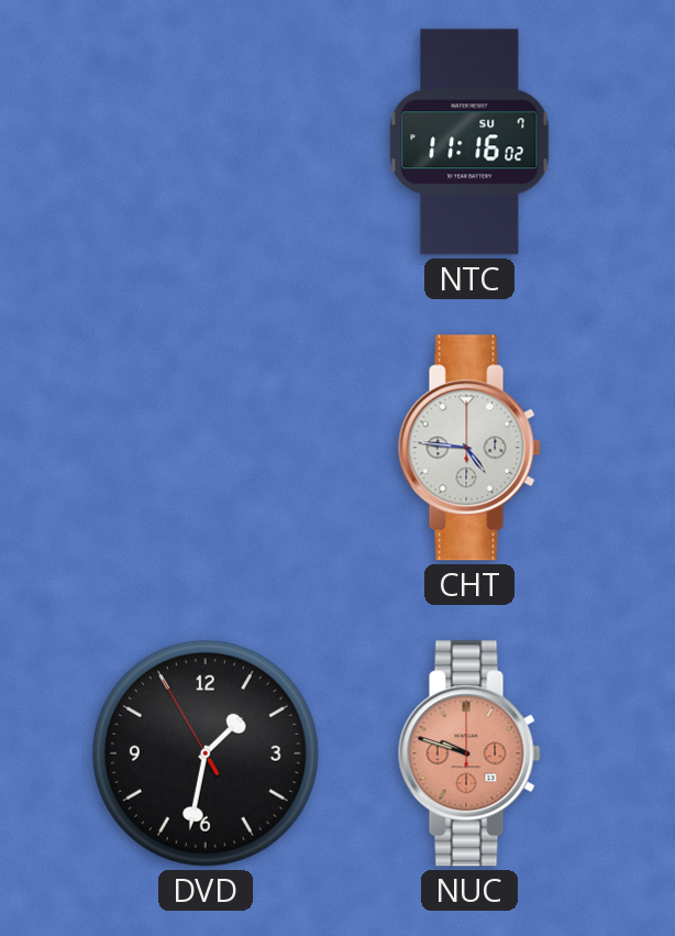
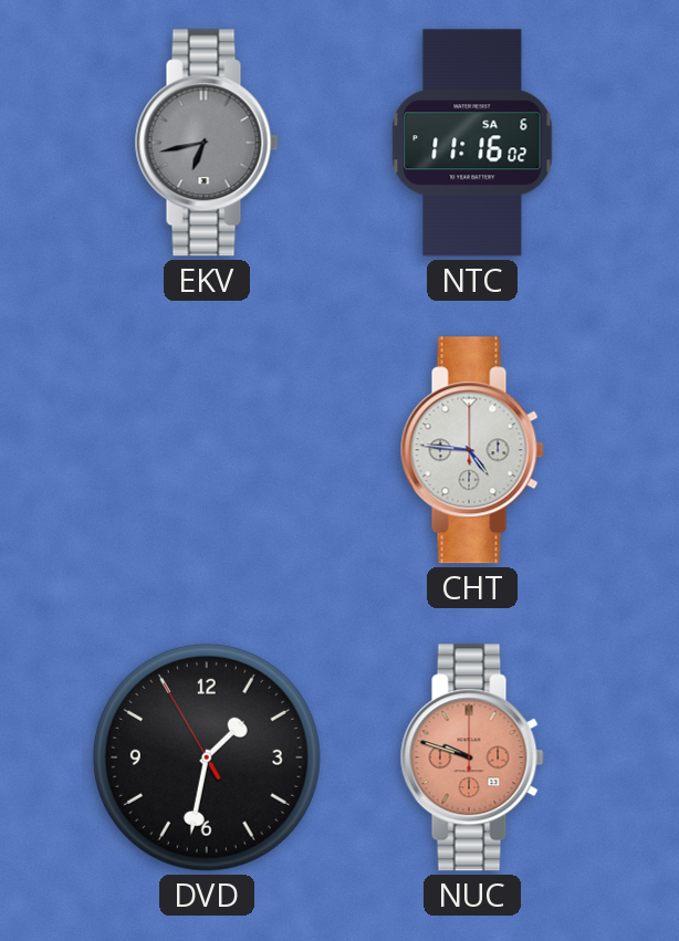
EKV: none -> 6:43
NTC date: SU 7 -> SA 6
